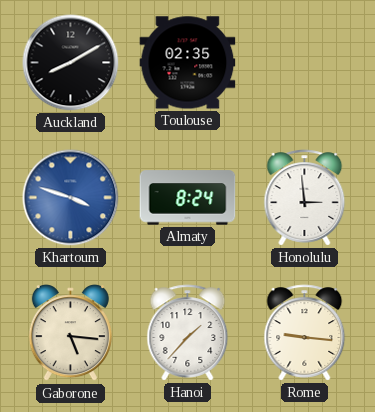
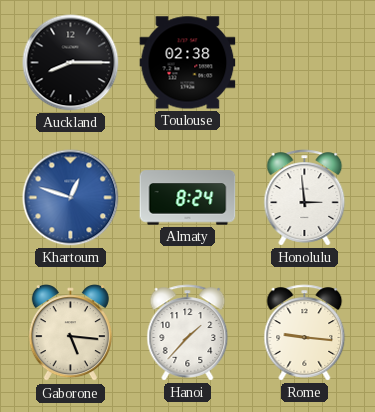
Auckland: 8:10 -> 8:15
Toulouse: 02:35 -> 02:38
Khartoum: 3:48 -> 12:48
